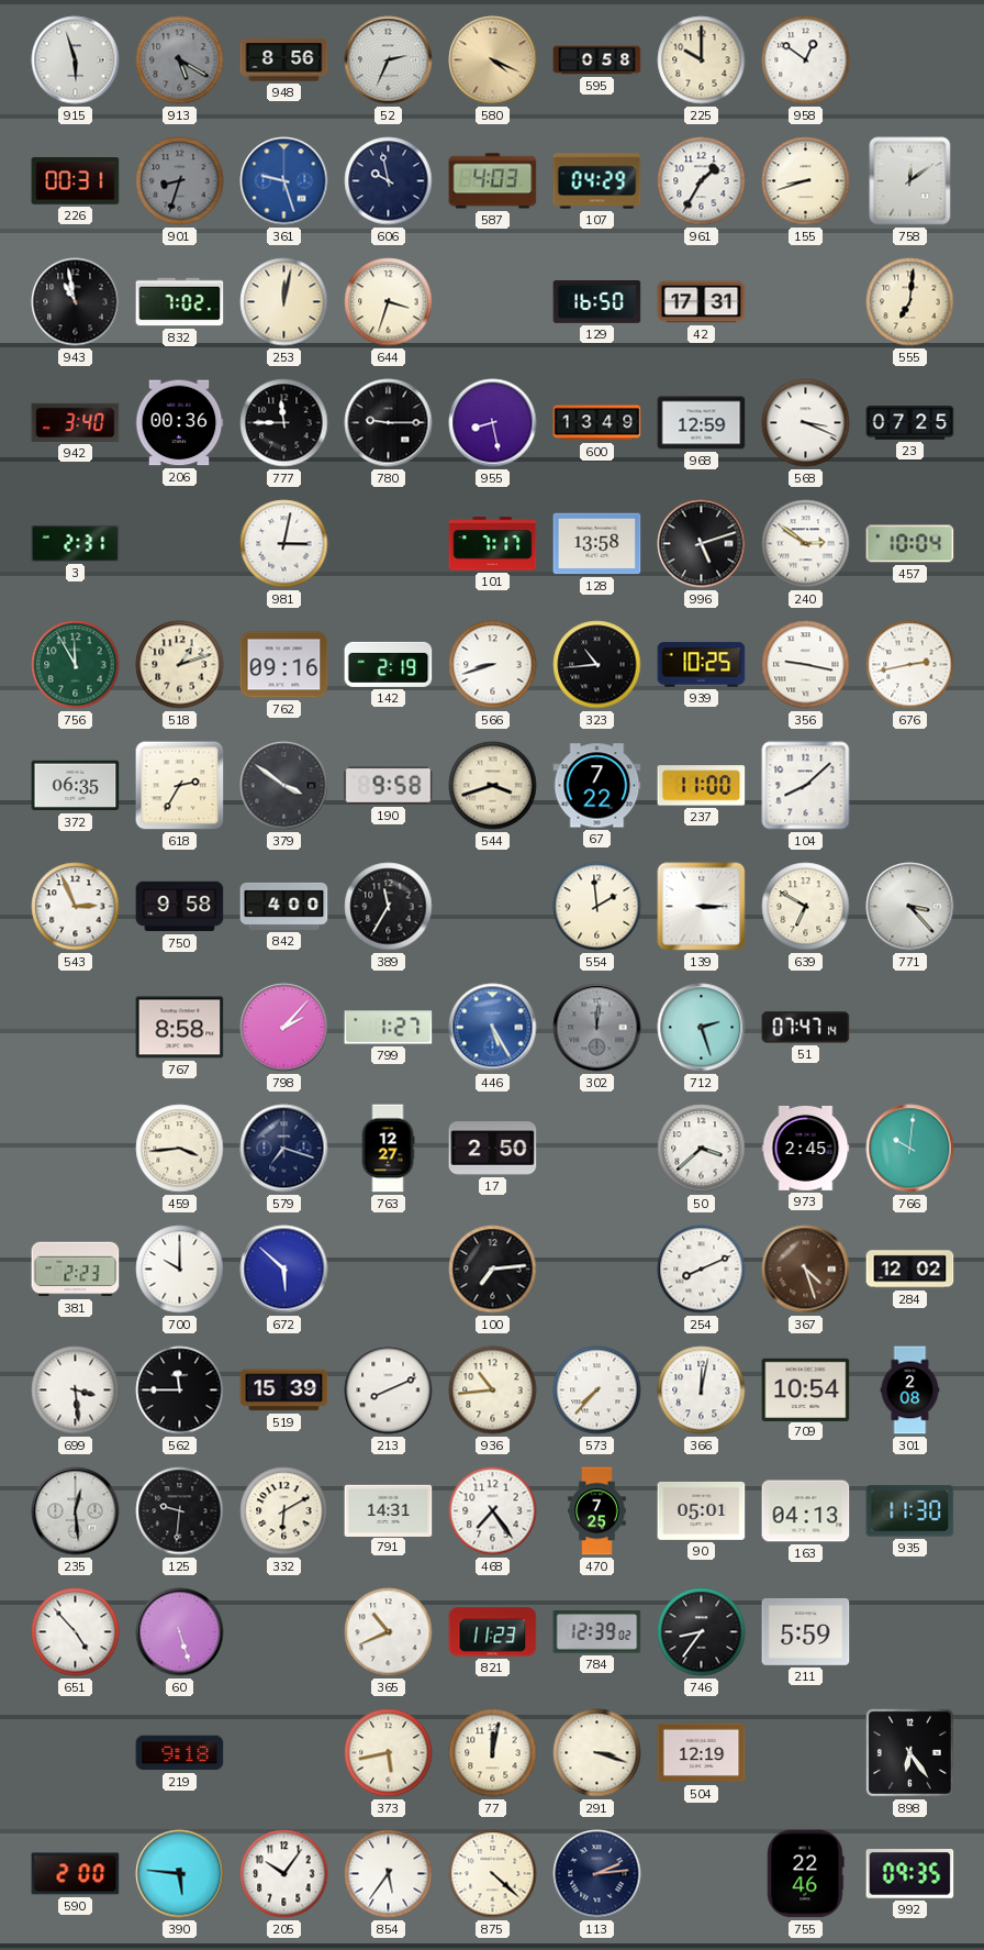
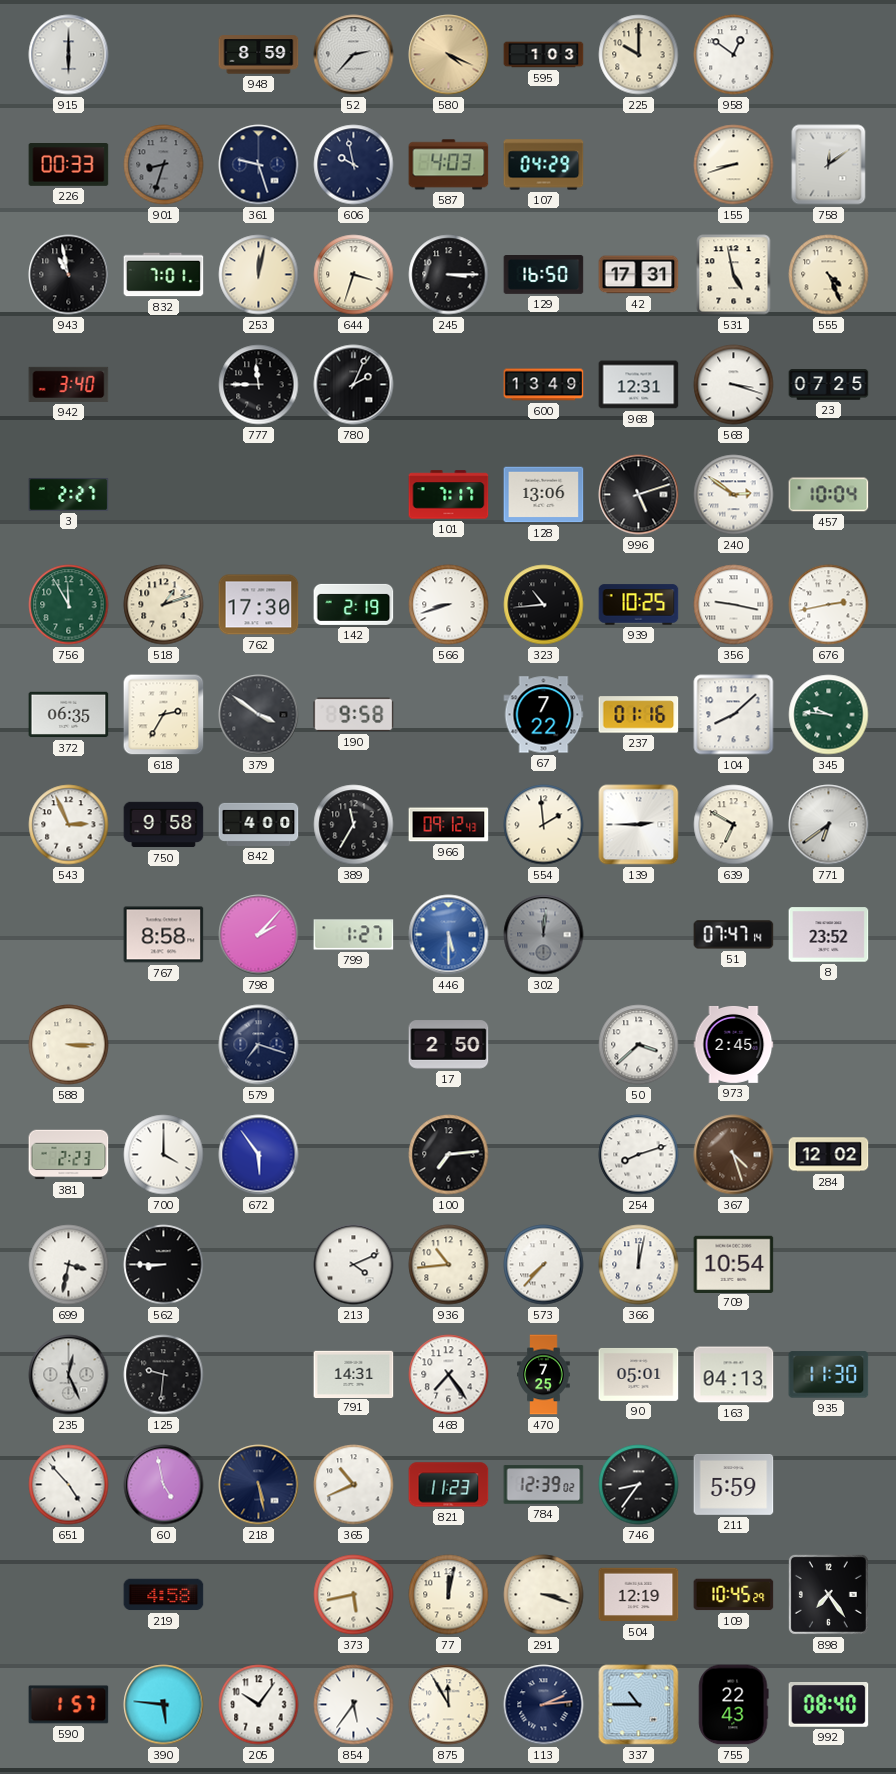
915: 5:57 -> 6:00
913: 5:20 -> none
948: 8:56 -> 8:59
52: 2:34 -> 2:37
595: 0:58 -> 1:03
226: 00:31 -> 00:33
361 dial: blue -> navy
961: 1:35 -> none
832: 7:02 -> 7:01
245: none -> 3:15
531: none -> 4:58
555: 7:01 -> 4:26
206: 00:36 -> none
780: 9:15 -> 2:04
955: 8:28 -> none
968: 12:59 -> 12:31
568: 3:19 -> 3:18
3: 2:31 -> 2:27
981: 3:02 -> none
128: 13:58 -> 13:06
762: 09:16 -> 17:30
544: 3:42 -> none
237: 11:00 -> 01:16
345: none -> 9:46
966: none -> 09:12
139: 3:15 -> 2:45
771: 3:23 -> 6:39
446: 5:25 -> 5:30
712: 2:27 -> none
8: none -> 23:52
588: none -> 3:15
459: 3:44 -> none
763: 12:27 -> none
766: 10:01 -> none
700: 10:00 -> 4:00
672: 5:52 -> 5:54
254: 8:11 -> 8:12
699: 3:29 -> 3:32
562: 11:45 -> 8:45
519: 15:39 -> none
213: 8:11 -> 4:11
301: 2:08 -> none
235: 12:29 -> 12:26
332: 6:10 -> none
60: 5:27 -> 4:58
218: none -> 5:28
219: 9:18 -> 4:58
109: none -> 10:45
898: 6:24 -> 7:24
590: 2:00 -> 1:57
875: 4:22 -> 11:55
337: none -> 10:45
755: 22:46 -> 22:43
992: 09:35 -> 08:40
